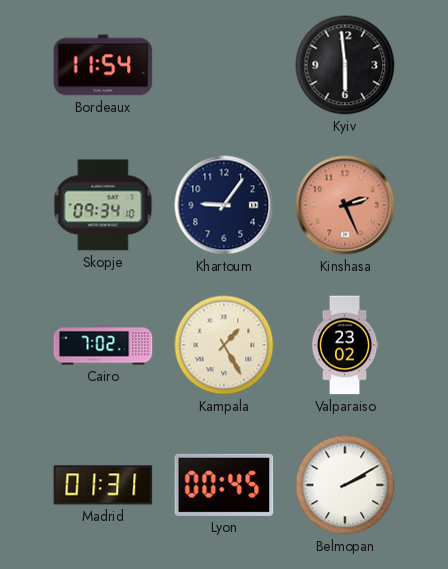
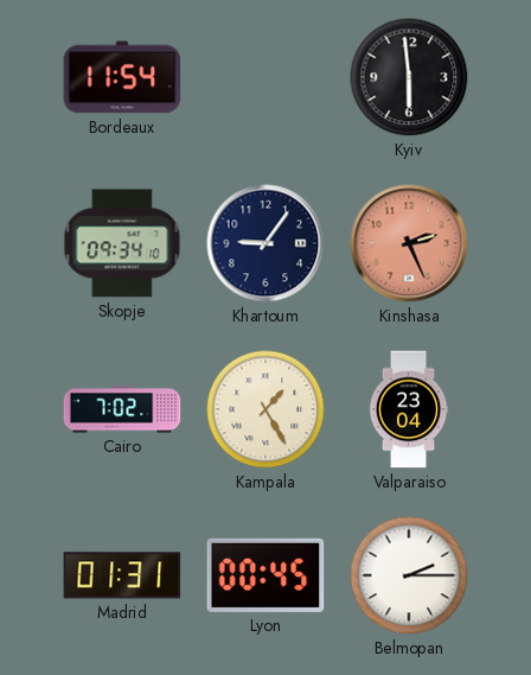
Valparaiso: 23:02 -> 23:04
Belmopan: 2:10 -> 2:15
